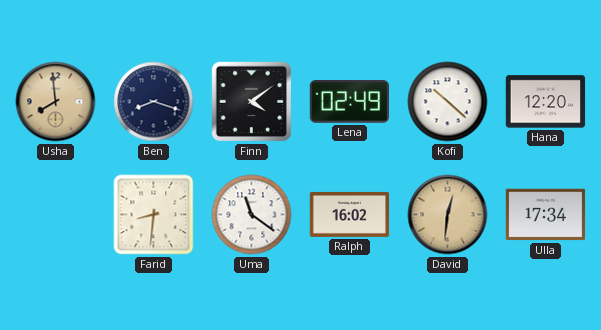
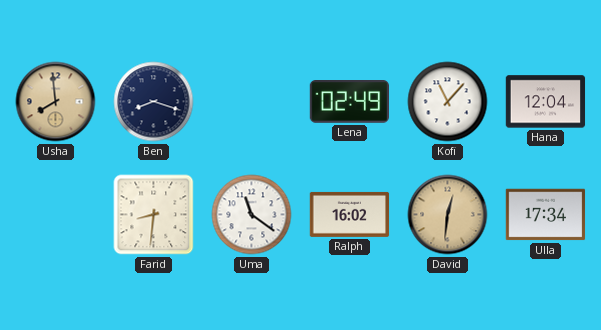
Finn: 4:09 -> none
Kofi: 10:22 -> 11:07
Hana: 12:20 -> 12:04
